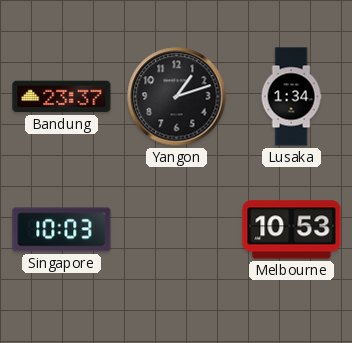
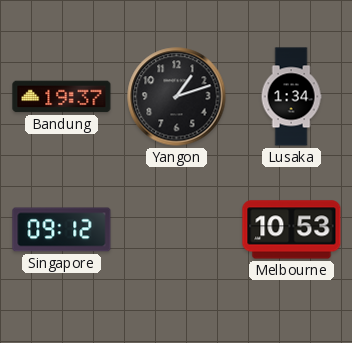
Bandung: 23:37 -> 19:37
Singapore: 10:03 -> 09:12
